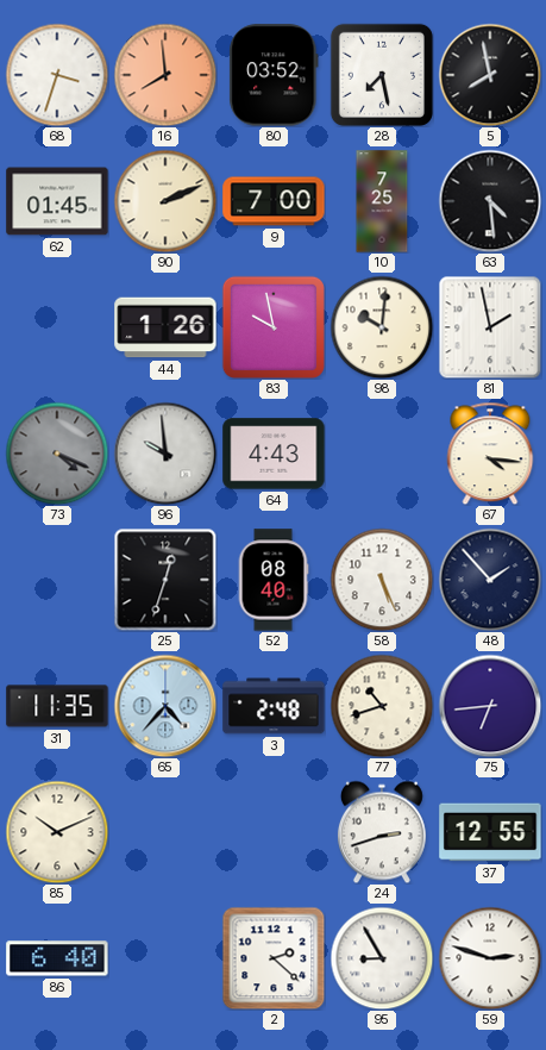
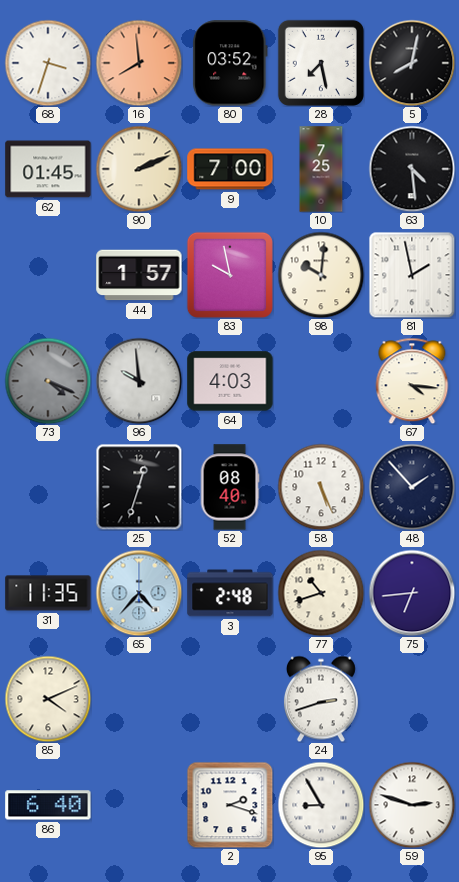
5: 7:58 -> 8:02
44: 1:26 -> 1:57
64: 4:43 -> 4:03
85: 10:11 -> 4:11
37: 12:55 -> none
2: 2:22 -> 2:18
